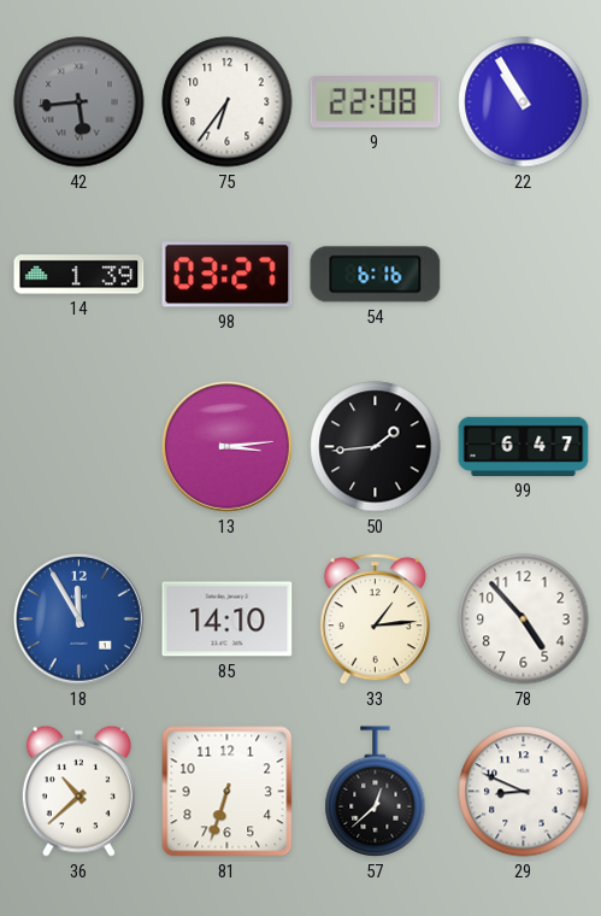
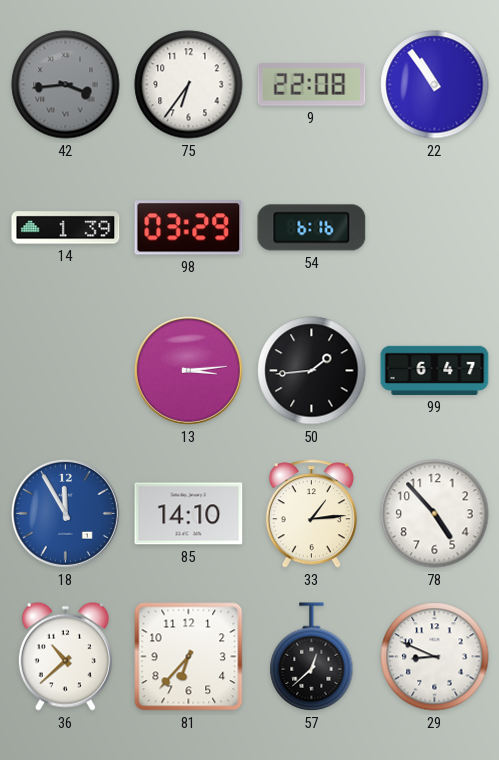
42: 5:44 -> 3:44
22: 10:55 -> 10:54
98: 03:27 -> 03:29
81: 6:33 -> 6:37
